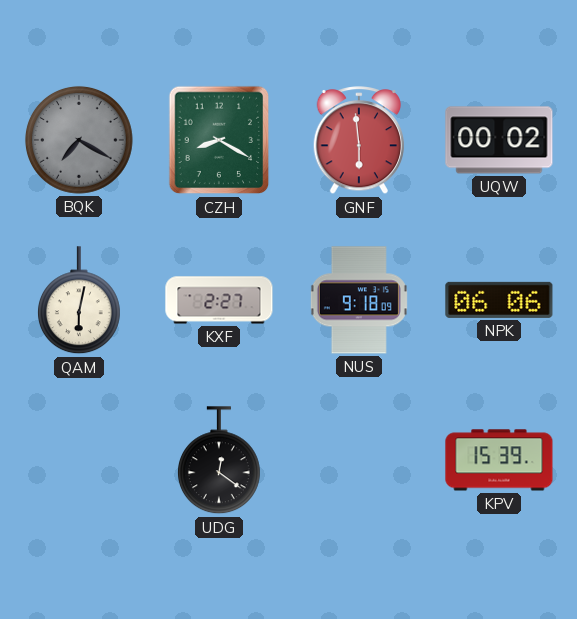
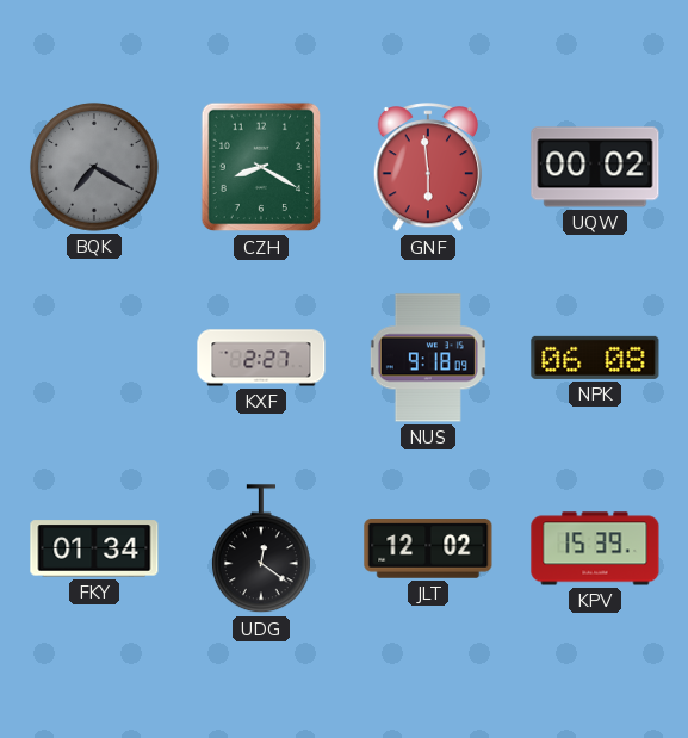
QAM: 6:02 -> none
NPK: 06:06 -> 06:08
FKY: none -> 01:34
JLT: none -> 12:02
